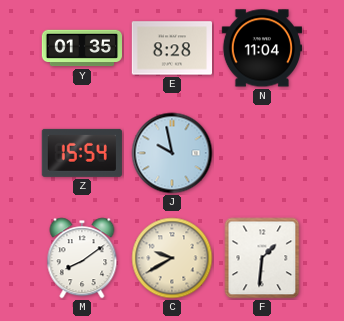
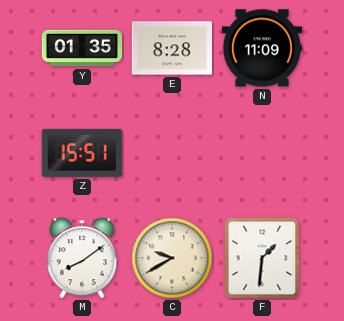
N: 11:04 -> 11:09
Z: 15:54 -> 15:51
J: 9:58 -> none
